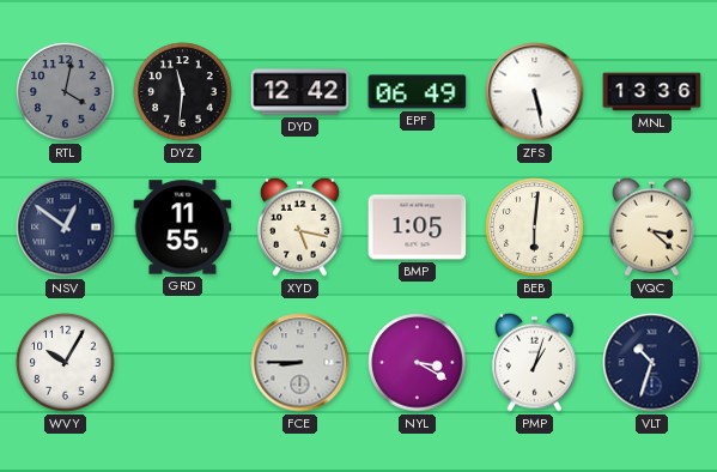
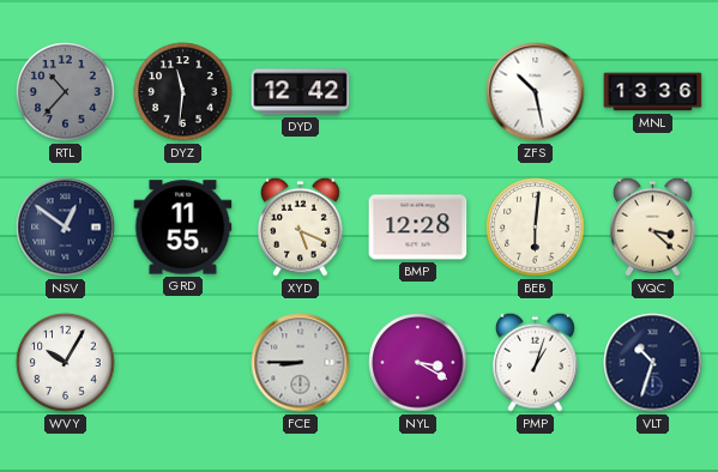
RTL: 4:02 -> 10:37
EPF: 06:49 -> none
ZFS: 5:28 -> 10:28
XYD: 5:17 -> 5:19
BMP: 1:05 -> 12:28
